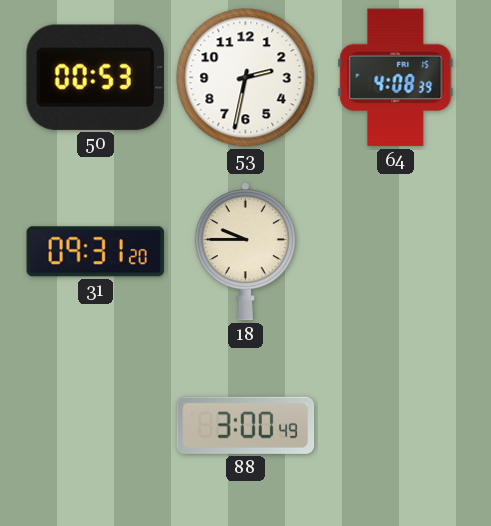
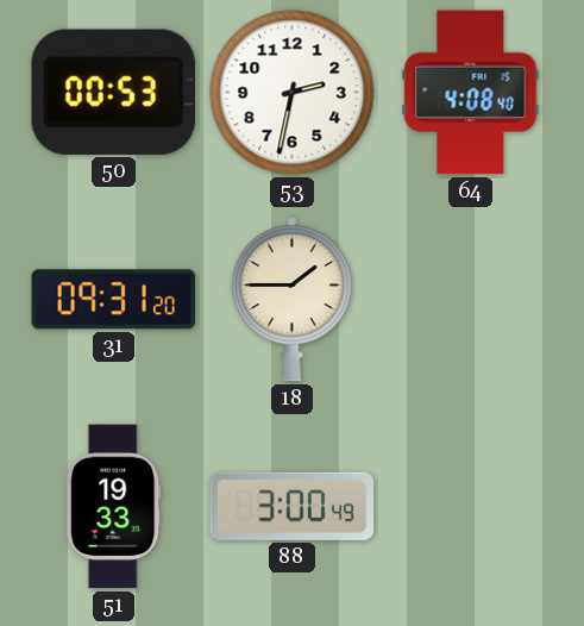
64: 4:08:39 -> 4:08:40
18: 9:45 -> 1:45
51: none -> 19:33
